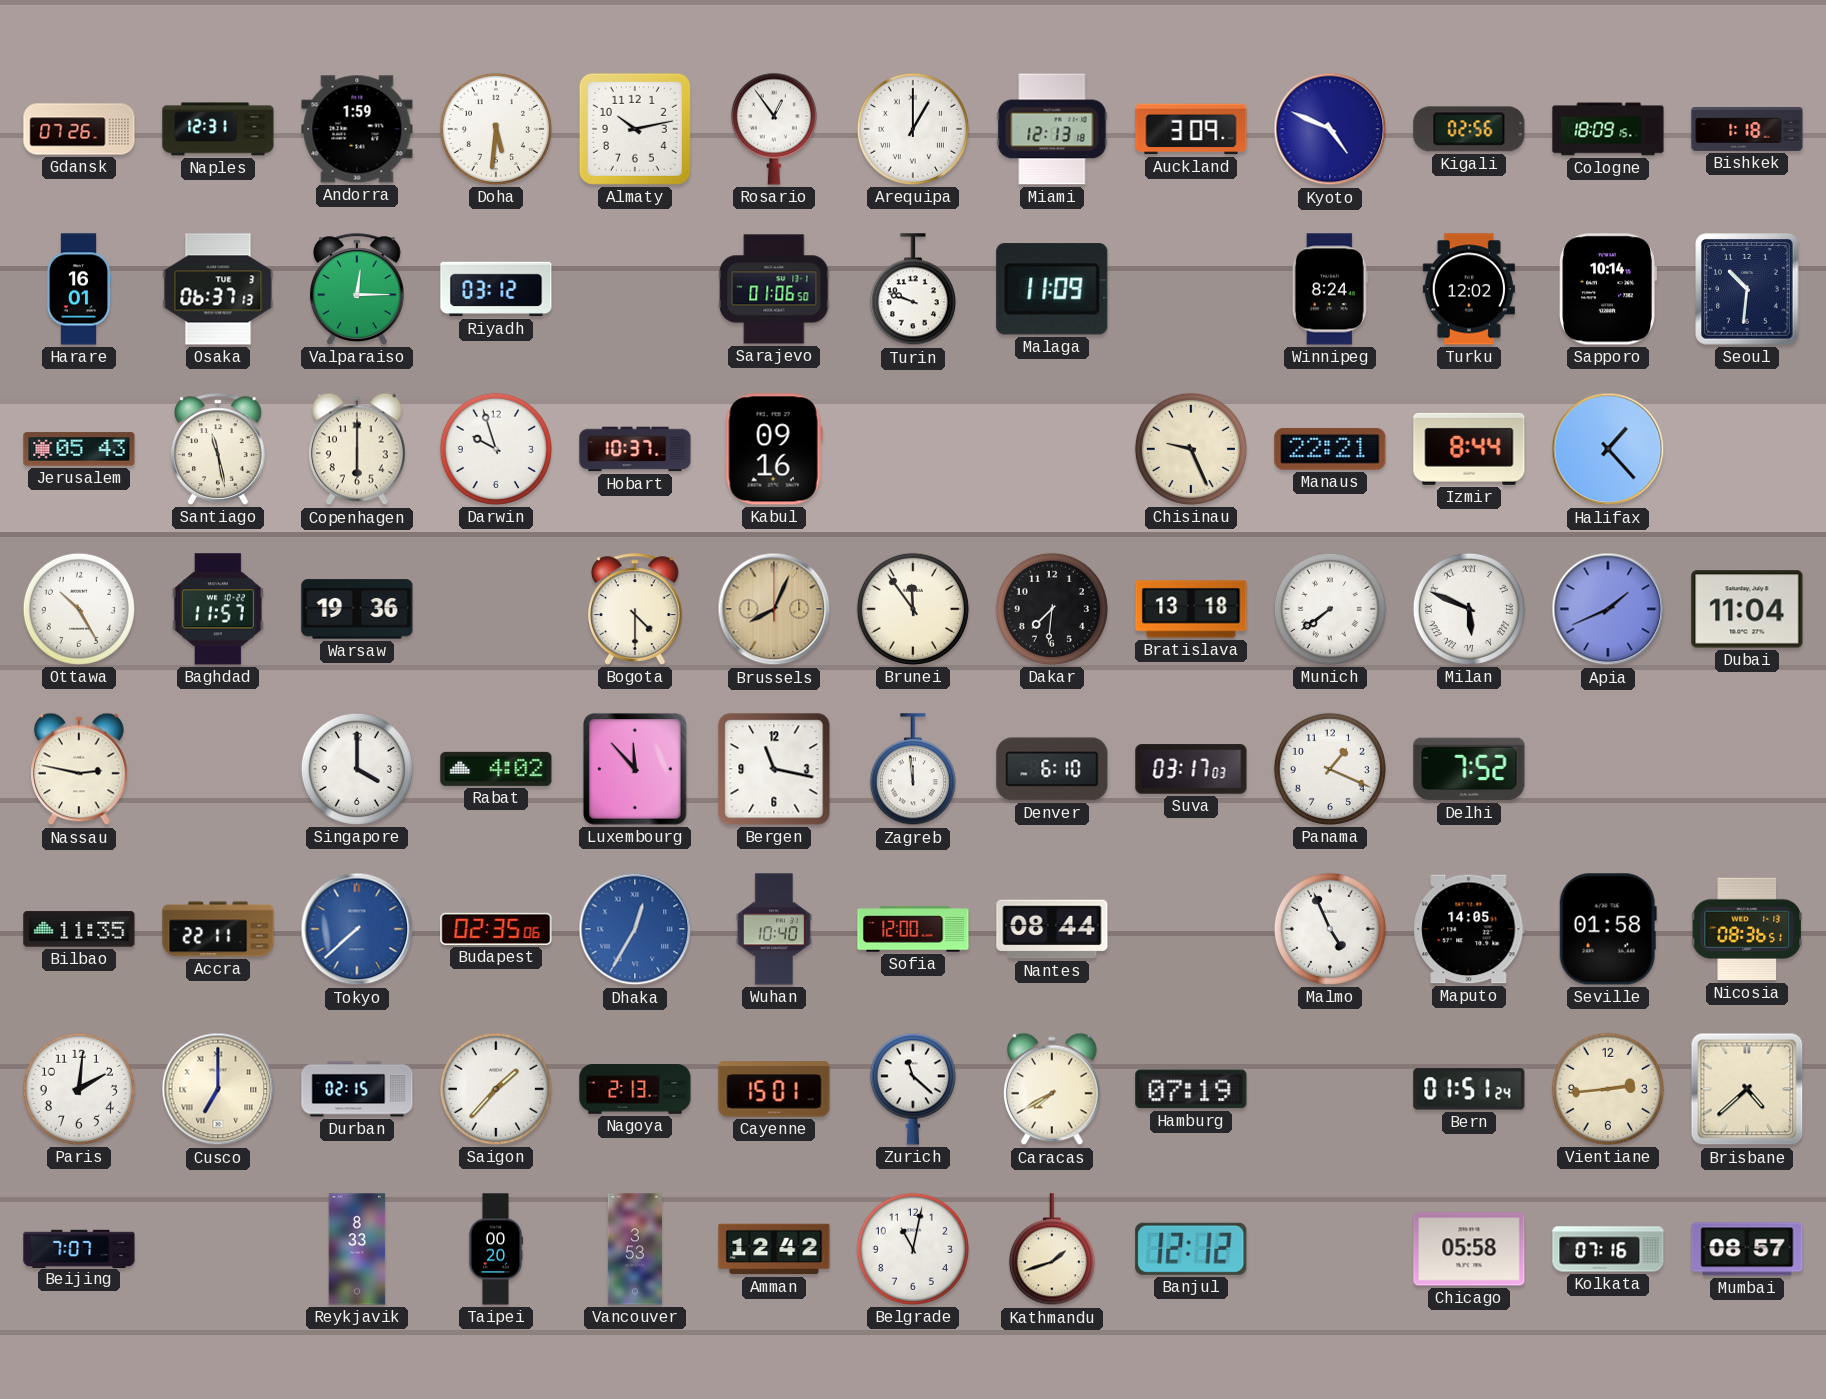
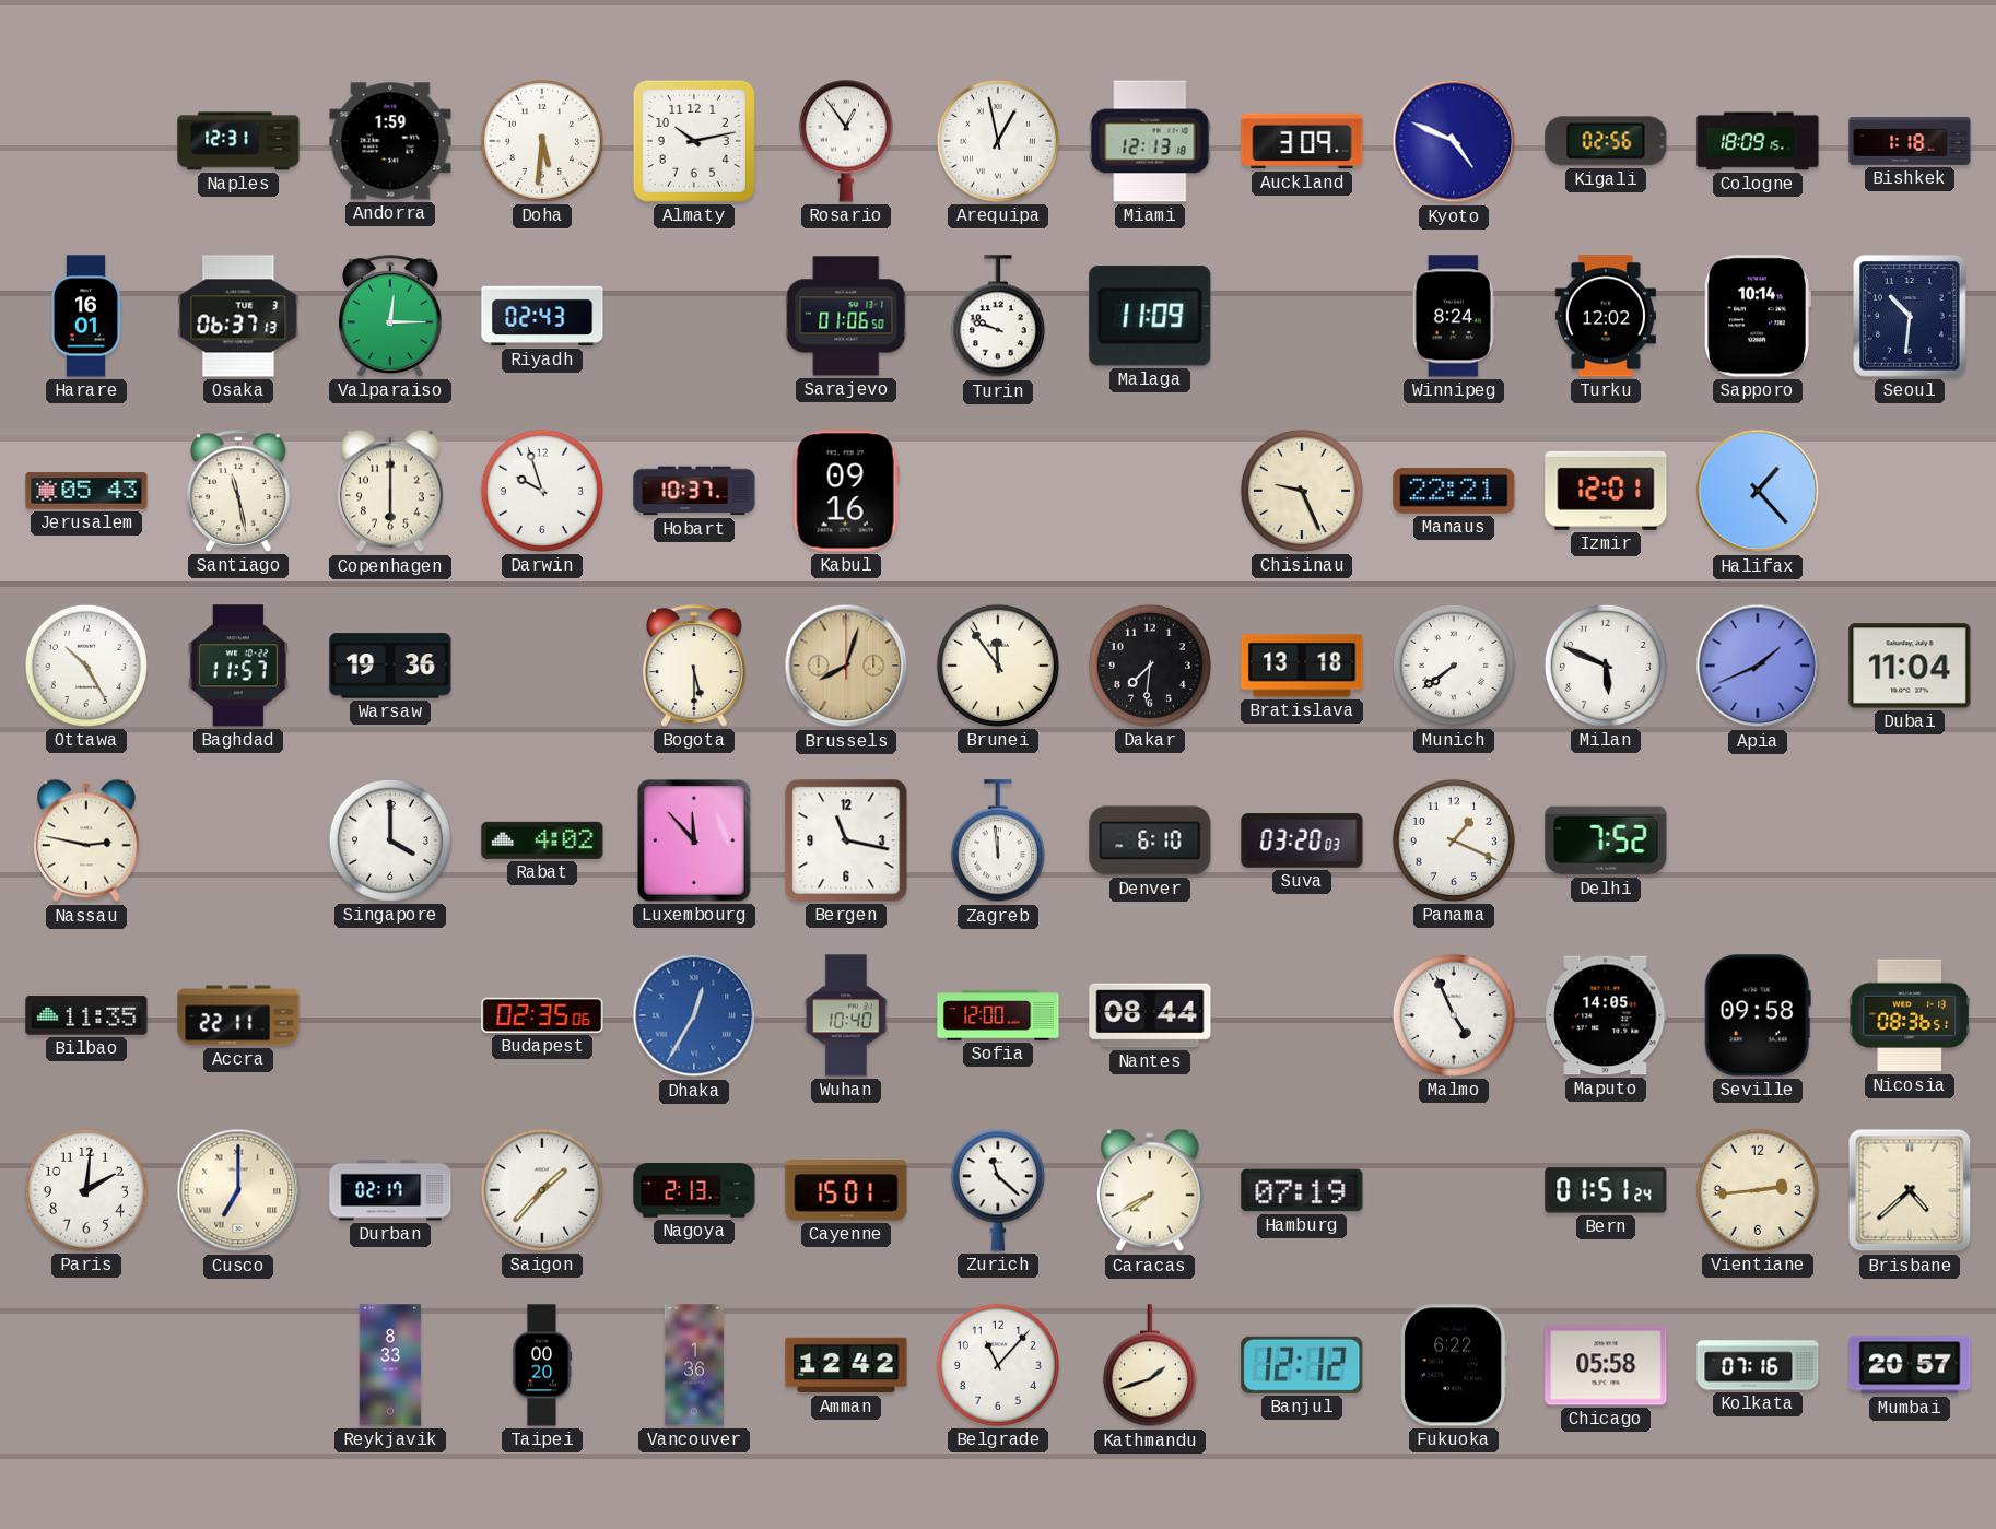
Gdansk: 07:26 -> none
Arequipa: 1:00 -> 12:58
Riyadh: 03:12 -> 02:43
Izmir: 8:44 -> 12:01
Bogota: 4:30 -> 5:30
Brussels: 8:04 -> 8:03
Milan numerals: Roman -> Arabic
Suva: 03:17 -> 03:20
Tokyo: 7:38 -> none
Seville: 01:58 -> 09:58
Durban: 02:15 -> 02:17
Beijing: 7:07 -> none
Vancouver: 3:53 -> 1:36
Belgrade: 11:02 -> 11:07
Fukuoka: none -> 6:22
Mumbai: 08:57 -> 20:57
